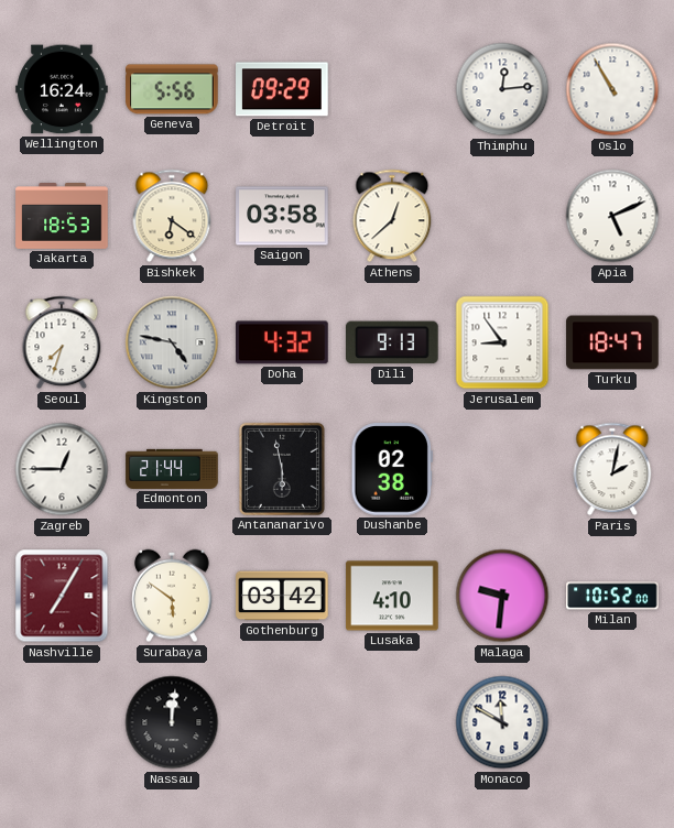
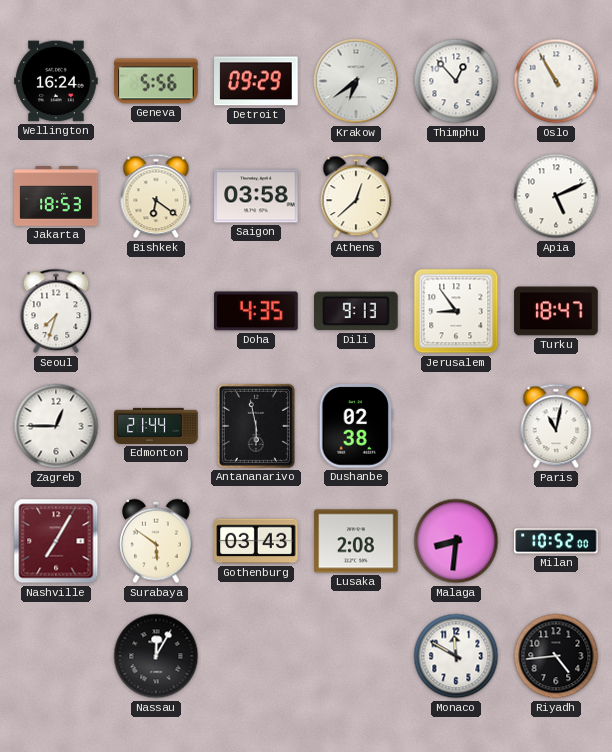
Krakow: none -> 6:39
Thimphu: 12:14 -> 12:53
Kingston: 4:47 -> none
Doha: 4:32 -> 4:35
Paris: 2:02 -> 11:02
Gothenburg: 03:42 -> 03:43
Lusaka: 4:10 -> 2:08
Malaga: 9:31 -> 8:31
Nassau: 12:01 -> 12:05
Riyadh: none -> 4:44
